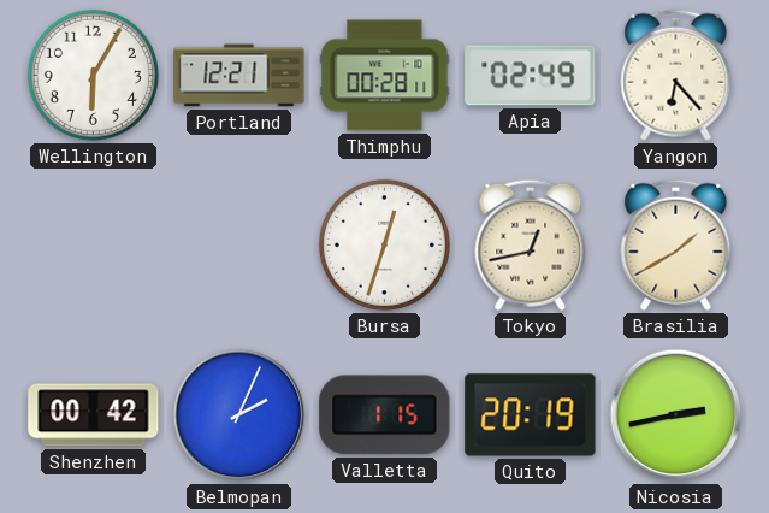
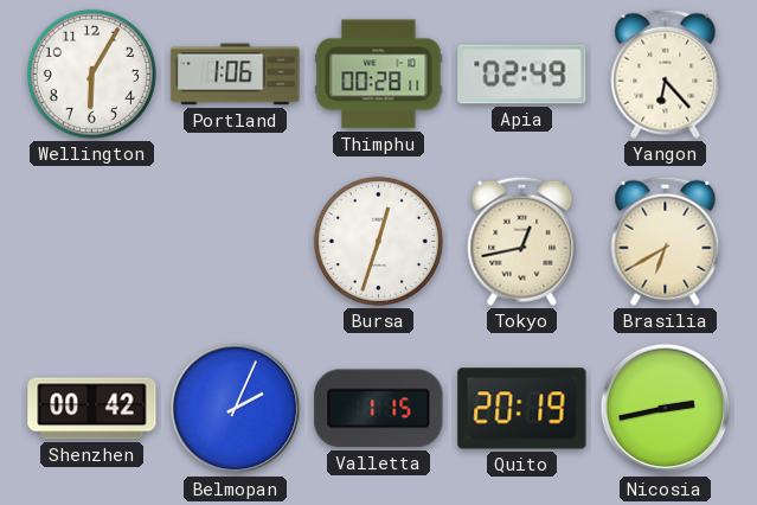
Portland: 12:21 -> 1:06
Brasilia: 1:40 -> 6:40
